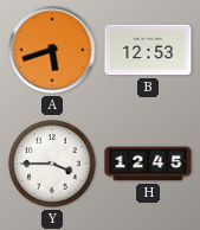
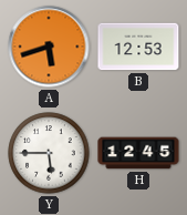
Y: 3:45 -> 5:45
